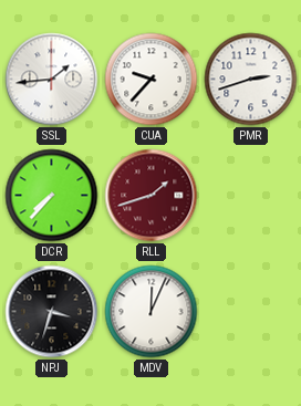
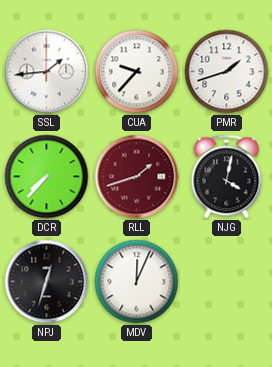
PMR: 2:42 -> 1:42
NJG: none -> 4:02
NPJ: 3:33 -> 12:33
